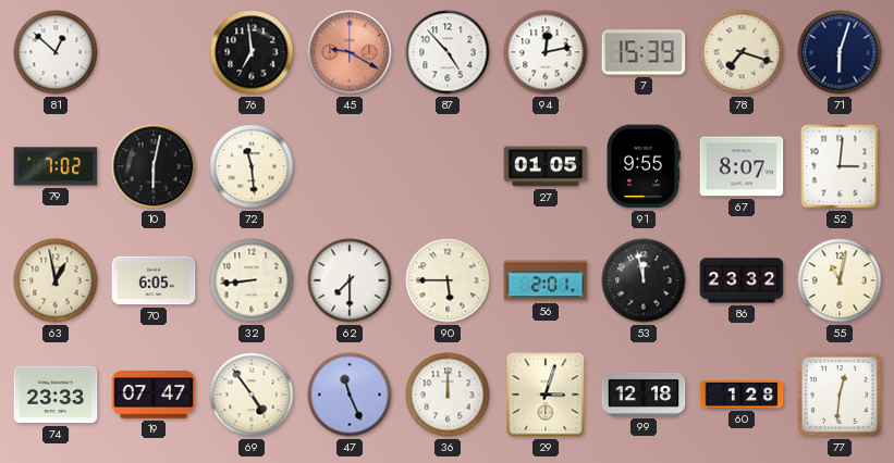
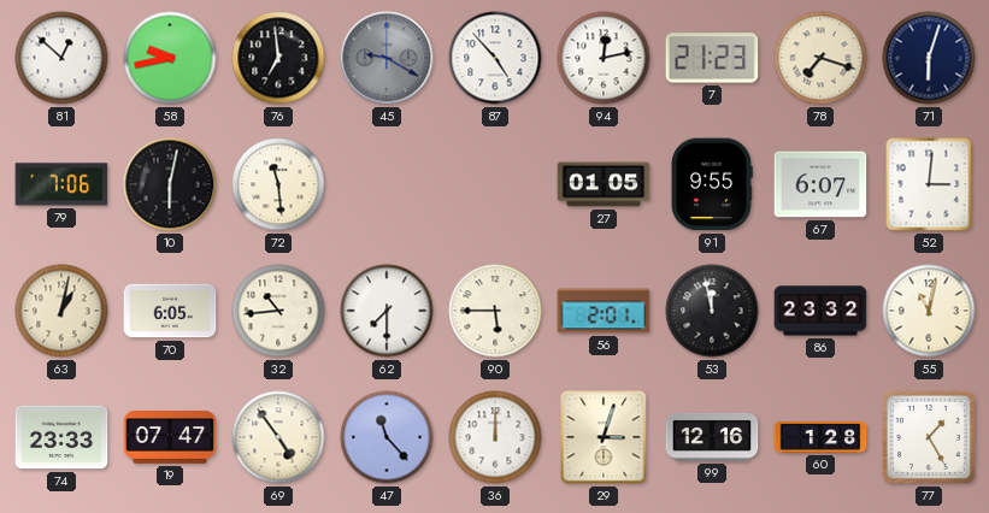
58: none -> 9:43
45 dial: salmon -> grey
7: 15:39 -> 21:23
79: 7:02 -> 7:06
67: 8:07 -> 6:07
63: 12:58 -> 1:02
32: 8:44 -> 10:44
47: 11:26 -> 11:23
99: 12:18 -> 12:16
77: 12:31 -> 1:25
